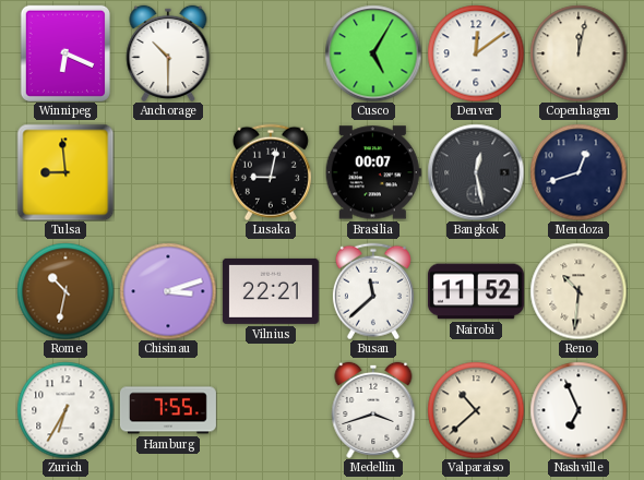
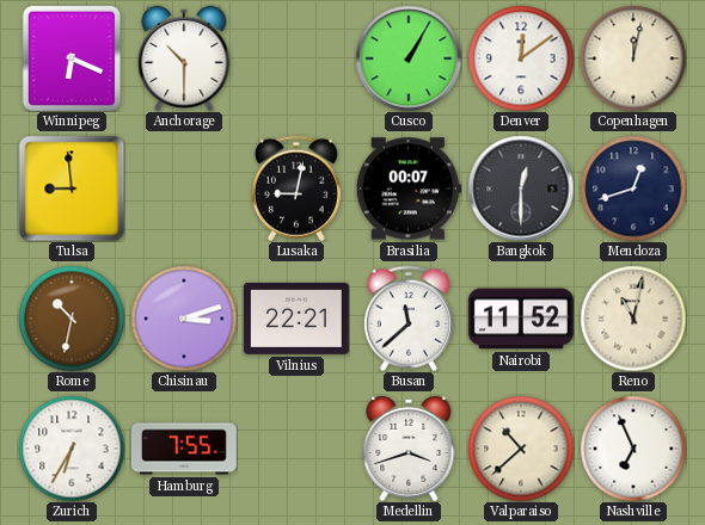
Cusco: 5:05 -> 1:05
Bangkok: 12:28 -> 12:30
Reno: 10:31 -> 11:02
